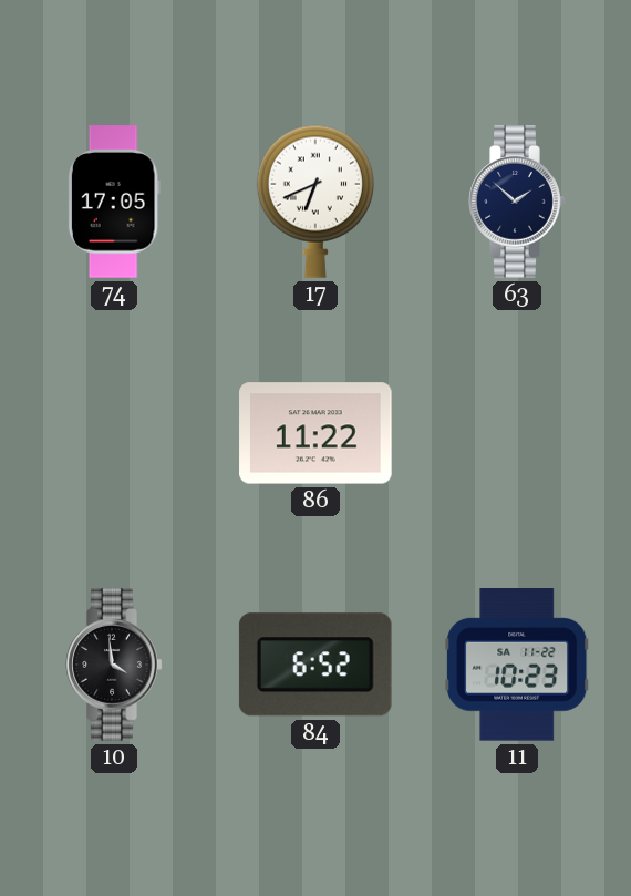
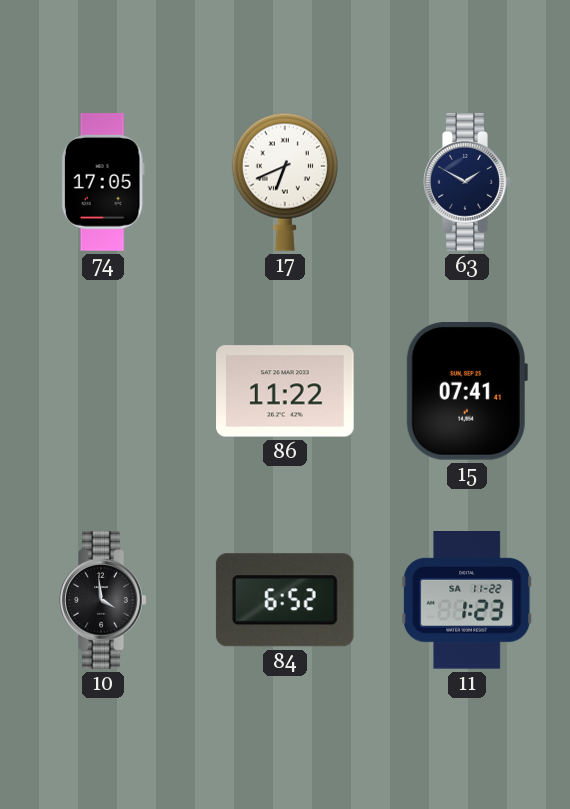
63: 1:52 -> 1:50
15: none -> 07:41
11: 10:23 -> 1:23
